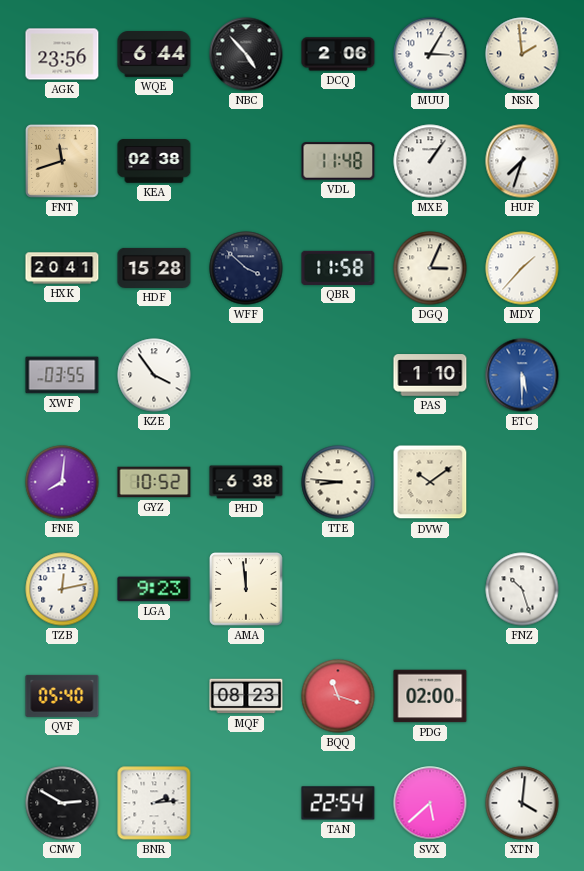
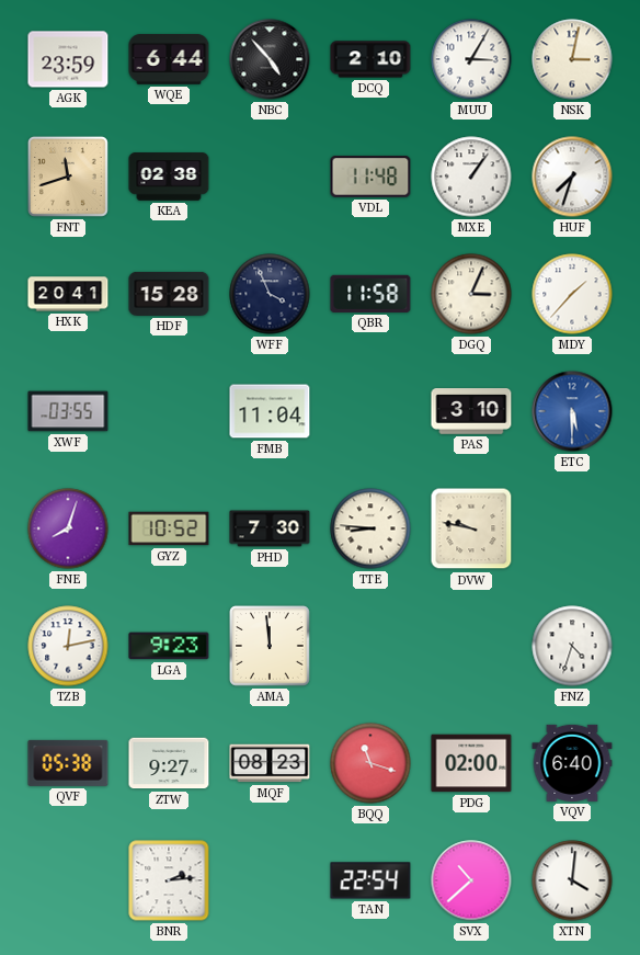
AGK: 23:56 -> 23:59
DCQ: 2:06 -> 2:10
NSK: 1:59 -> 3:02
WFF: 3:52 -> 3:56
KZE: 3:54 -> none
FMB: none -> 11:04
PAS: 1:10 -> 3:10
FNE: 8:01 -> 8:03
PHD: 6:38 -> 7:30
DVW: 10:09 -> 9:47
FNZ: 10:27 -> 4:33
QVF: 05:40 -> 05:38
ZTW: none -> 9:27
VQV: none -> 6:40
CNW: 2:50 -> none
SVX: 5:38 -> 10:38
